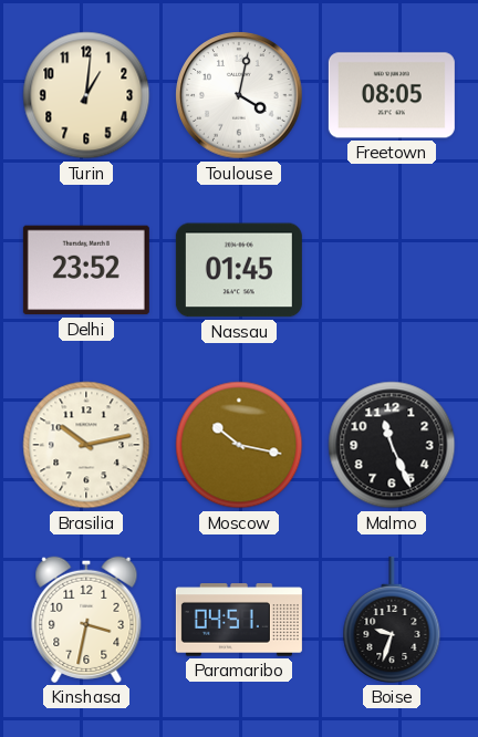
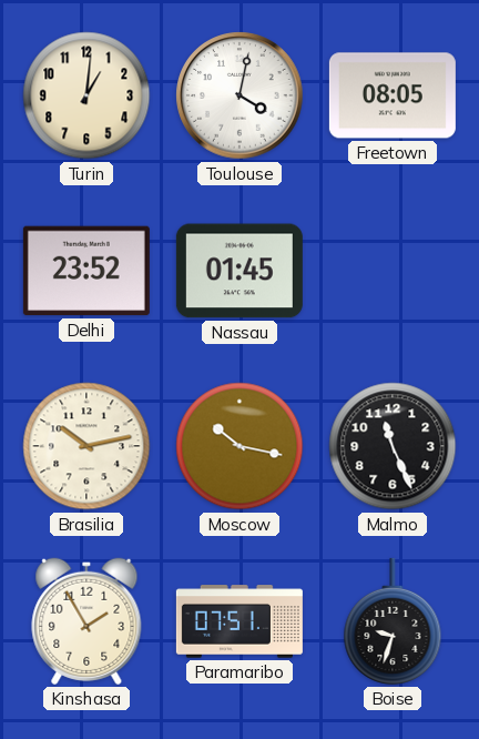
Kinshasa: 3:32 -> 1:55
Paramaribo: 04:51 -> 07:51
